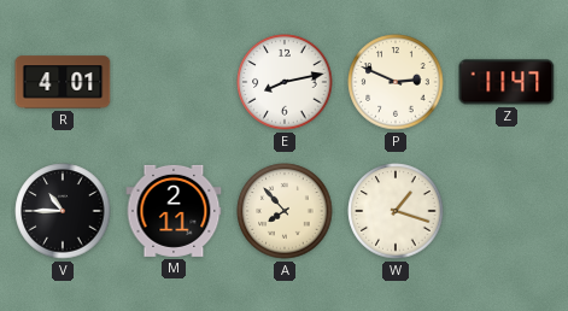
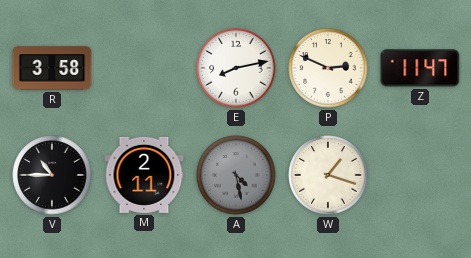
R: 4:01 -> 3:58
A: 7:53 -> 4:28
A dial: cream -> grey
